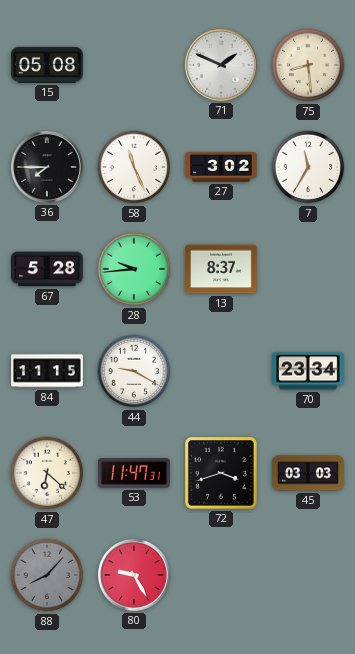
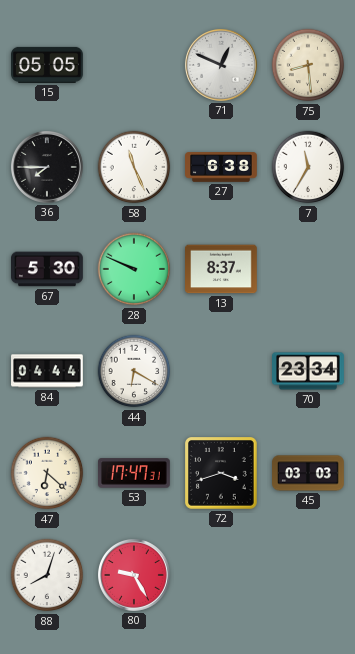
15: 05:08 -> 05:05
71: 1:49 -> 12:49
27: 3:02 -> 6:38
67: 5:28 -> 5:30
28: 9:44 -> 9:49
84: 11:15 -> 04:44
44: 9:20 -> 6:20
53: 11:47 -> 17:47
88: 8:07 -> 8:03
88 dial: grey -> white
